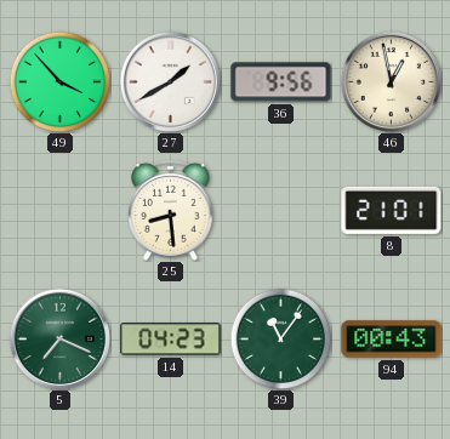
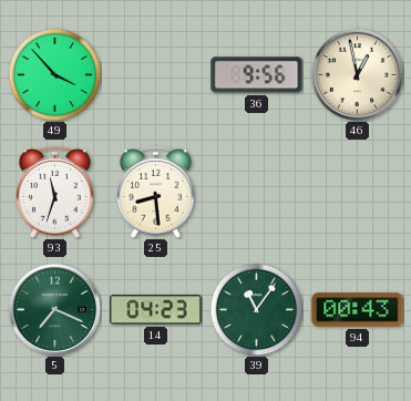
27: 1:40 -> none
93: none -> 11:33
8: 21:01 -> none
